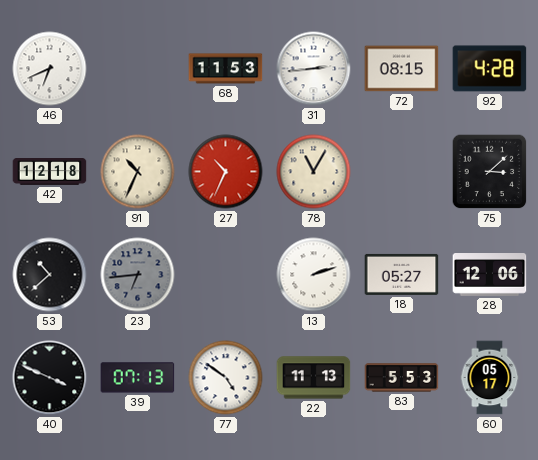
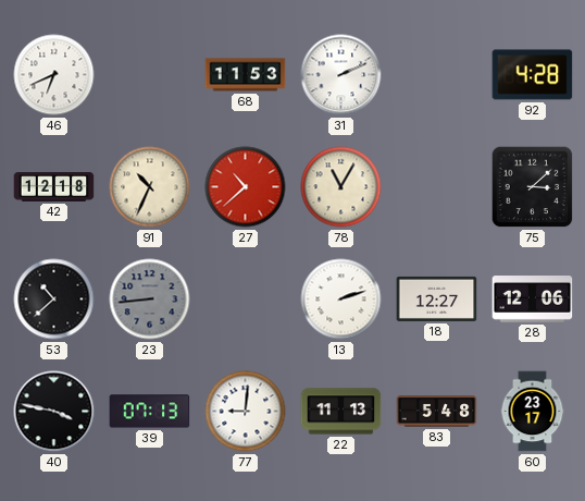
31: 2:44 -> 2:11
72: 08:15 -> none
27: 10:34 -> 10:38
23: 6:44 -> 8:44
18: 05:27 -> 12:27
40: 3:49 -> 3:47
77: 4:51 -> 9:01
83: 5:53 -> 5:48
60: 05:17 -> 23:17
